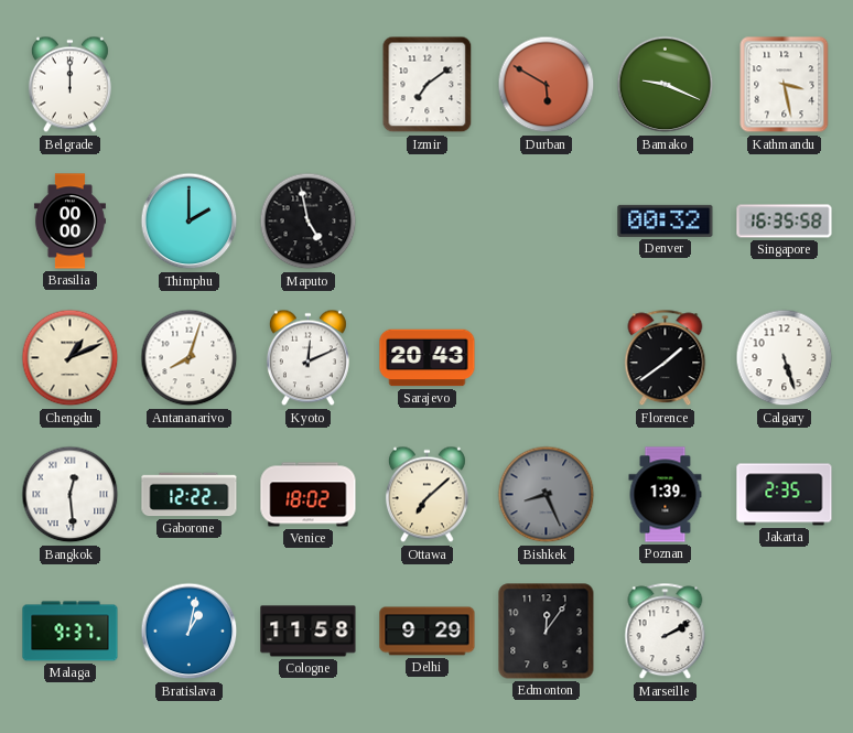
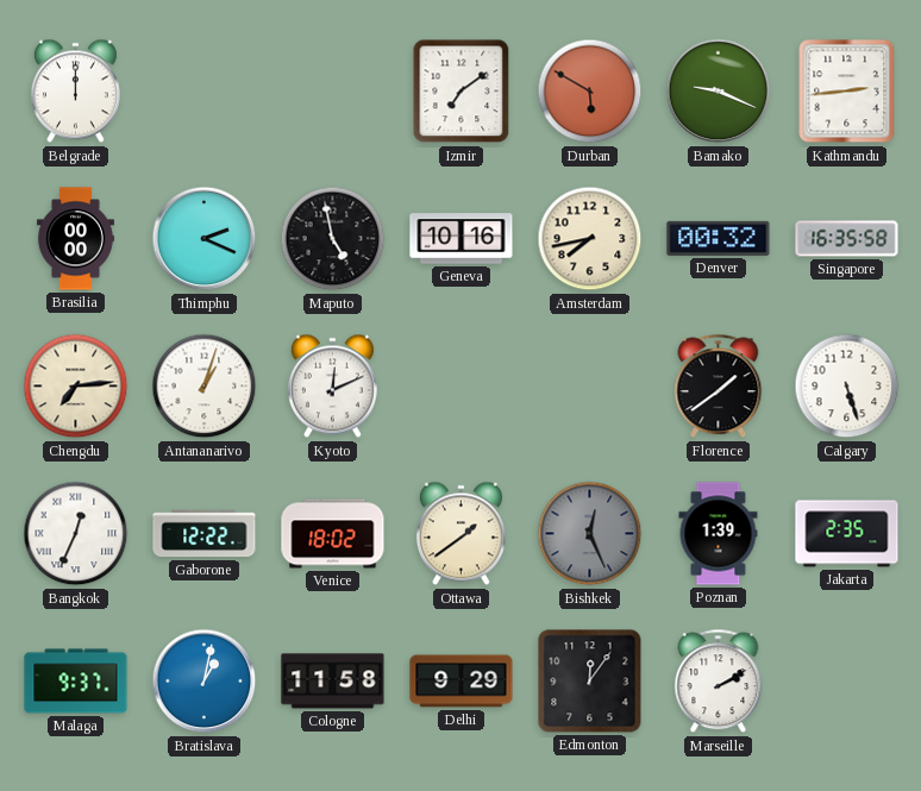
Kathmandu: 3:28 -> 2:44
Thimphu: 2:00 -> 2:19
Geneva: none -> 10:16
Amsterdam: none -> 7:43
Chengdu: 1:11 -> 7:14
Antananarivo: 8:03 -> 1:03
Sarajevo: 20:43 -> none
Bangkok: 12:29 -> 12:34
Ottawa: 7:08 -> 1:39
Bishkek: 8:26 -> 12:26
